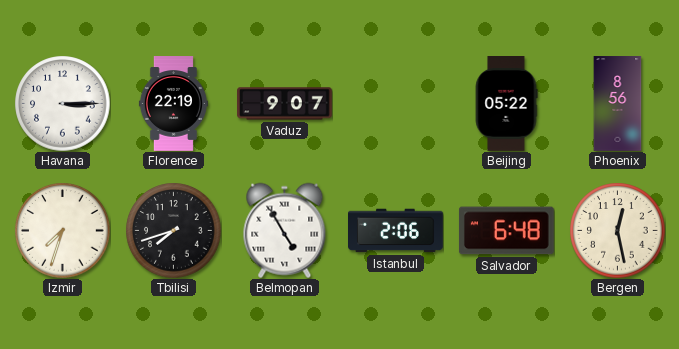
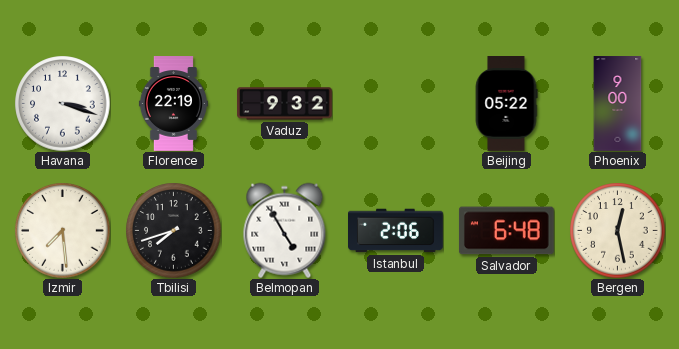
Havana: 3:15 -> 3:18
Vaduz: 9:07 -> 9:32
Phoenix: 8:56 -> 9:00
Izmir: 7:33 -> 7:29
